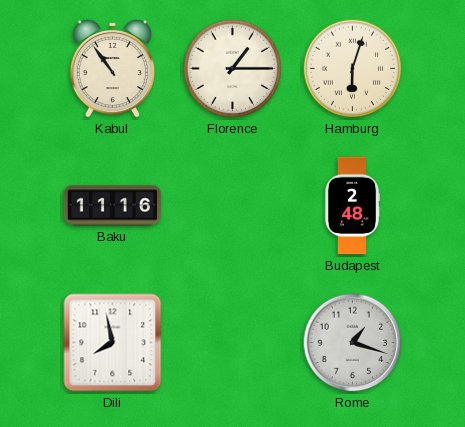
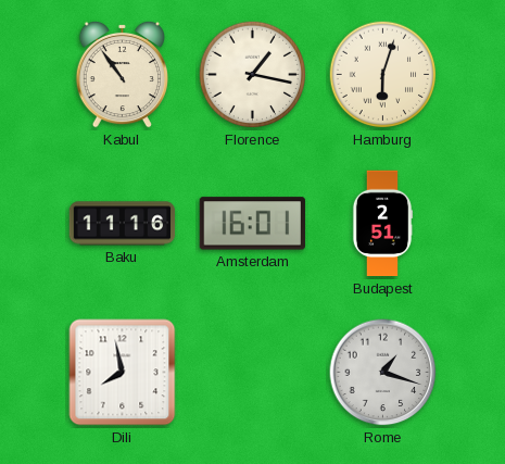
Florence: 1:15 -> 1:17
Amsterdam: none -> 16:01
Budapest: 2:48 -> 2:51
